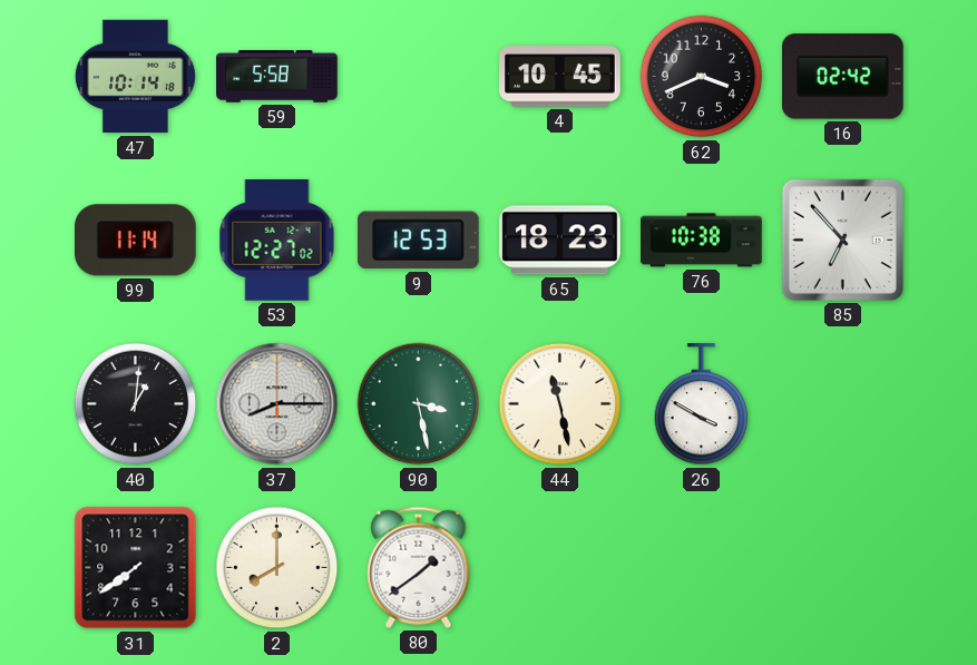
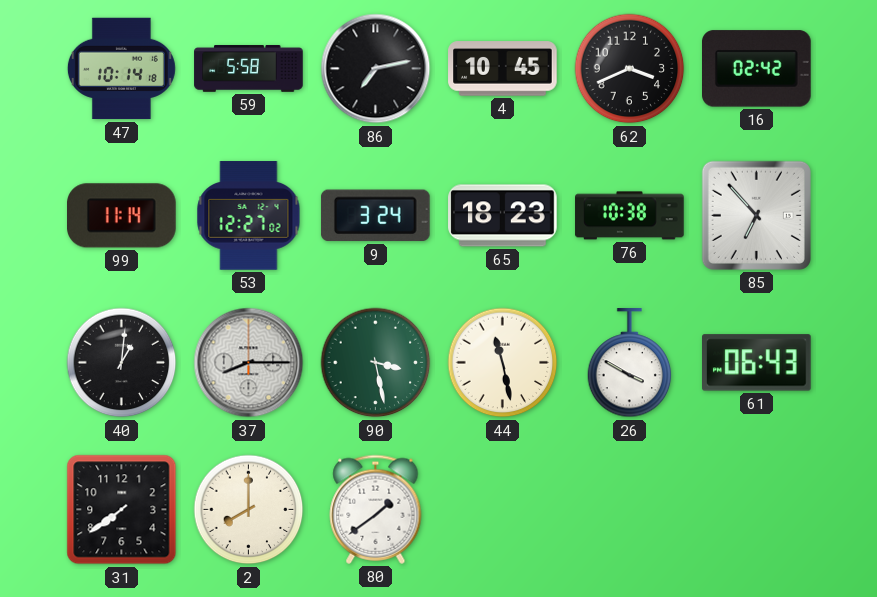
86: none -> 7:13
9: 12:53 -> 3:24
61: none -> 06:43
